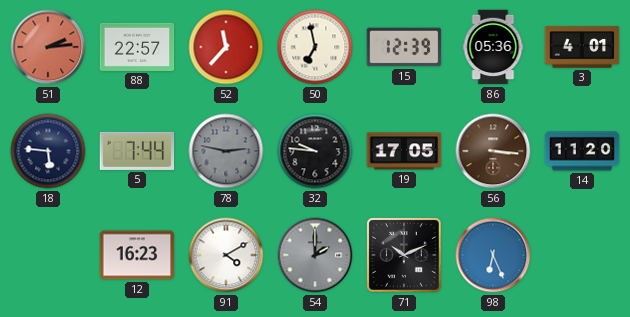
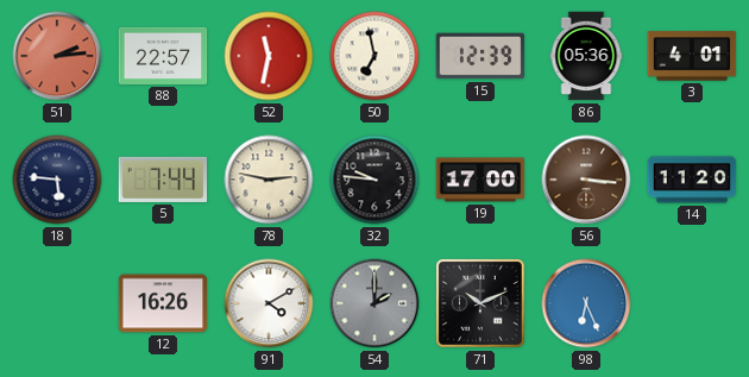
52: 11:37 -> 11:32
78 dial: grey -> cream
19: 17:05 -> 17:00
12: 16:23 -> 16:26
